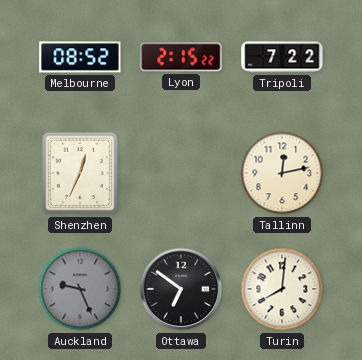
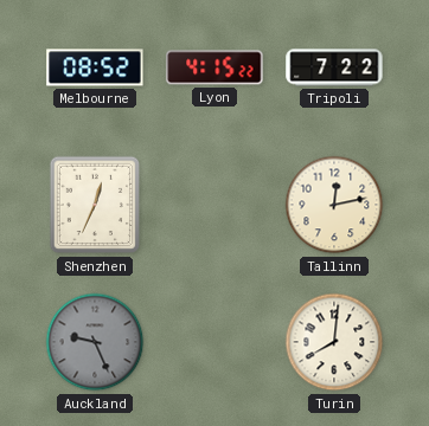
Lyon: 2:15 -> 4:15
Ottawa: 6:51 -> none
